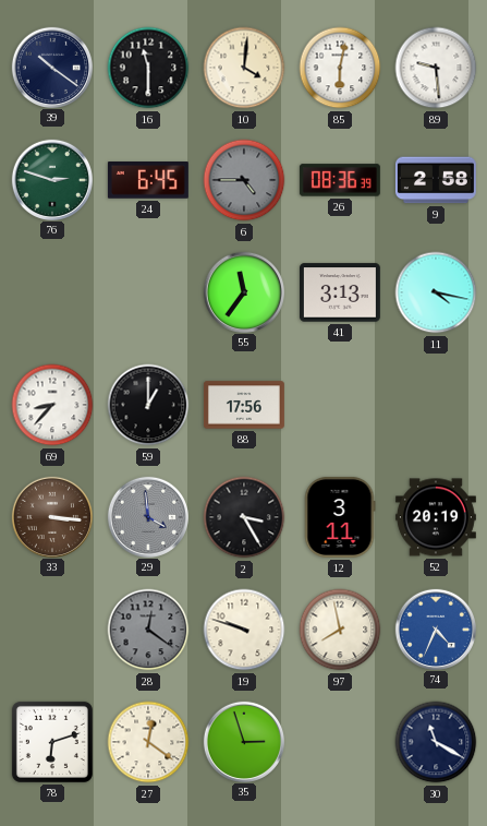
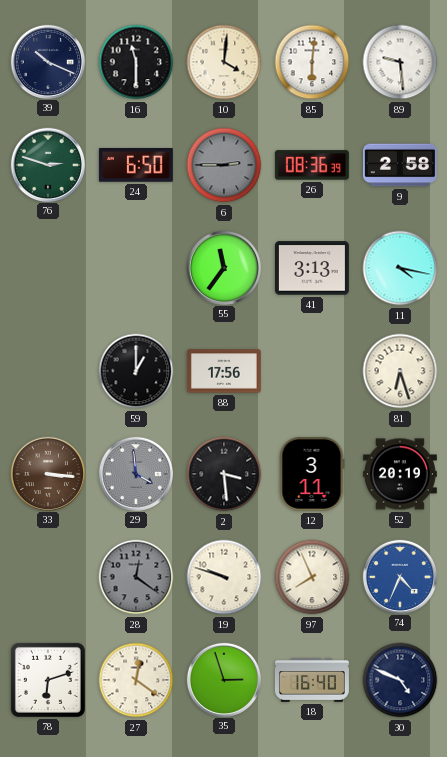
39: 10:21 -> 10:19
85: 6:02 -> 6:01
24: 6:45 -> 6:50
6: 4:45 -> 2:45
69: 8:37 -> none
81: none -> 6:27
2: 3:25 -> 3:29
97: 7:58 -> 7:56
18: none -> 16:40
30: 11:20 -> 4:49
